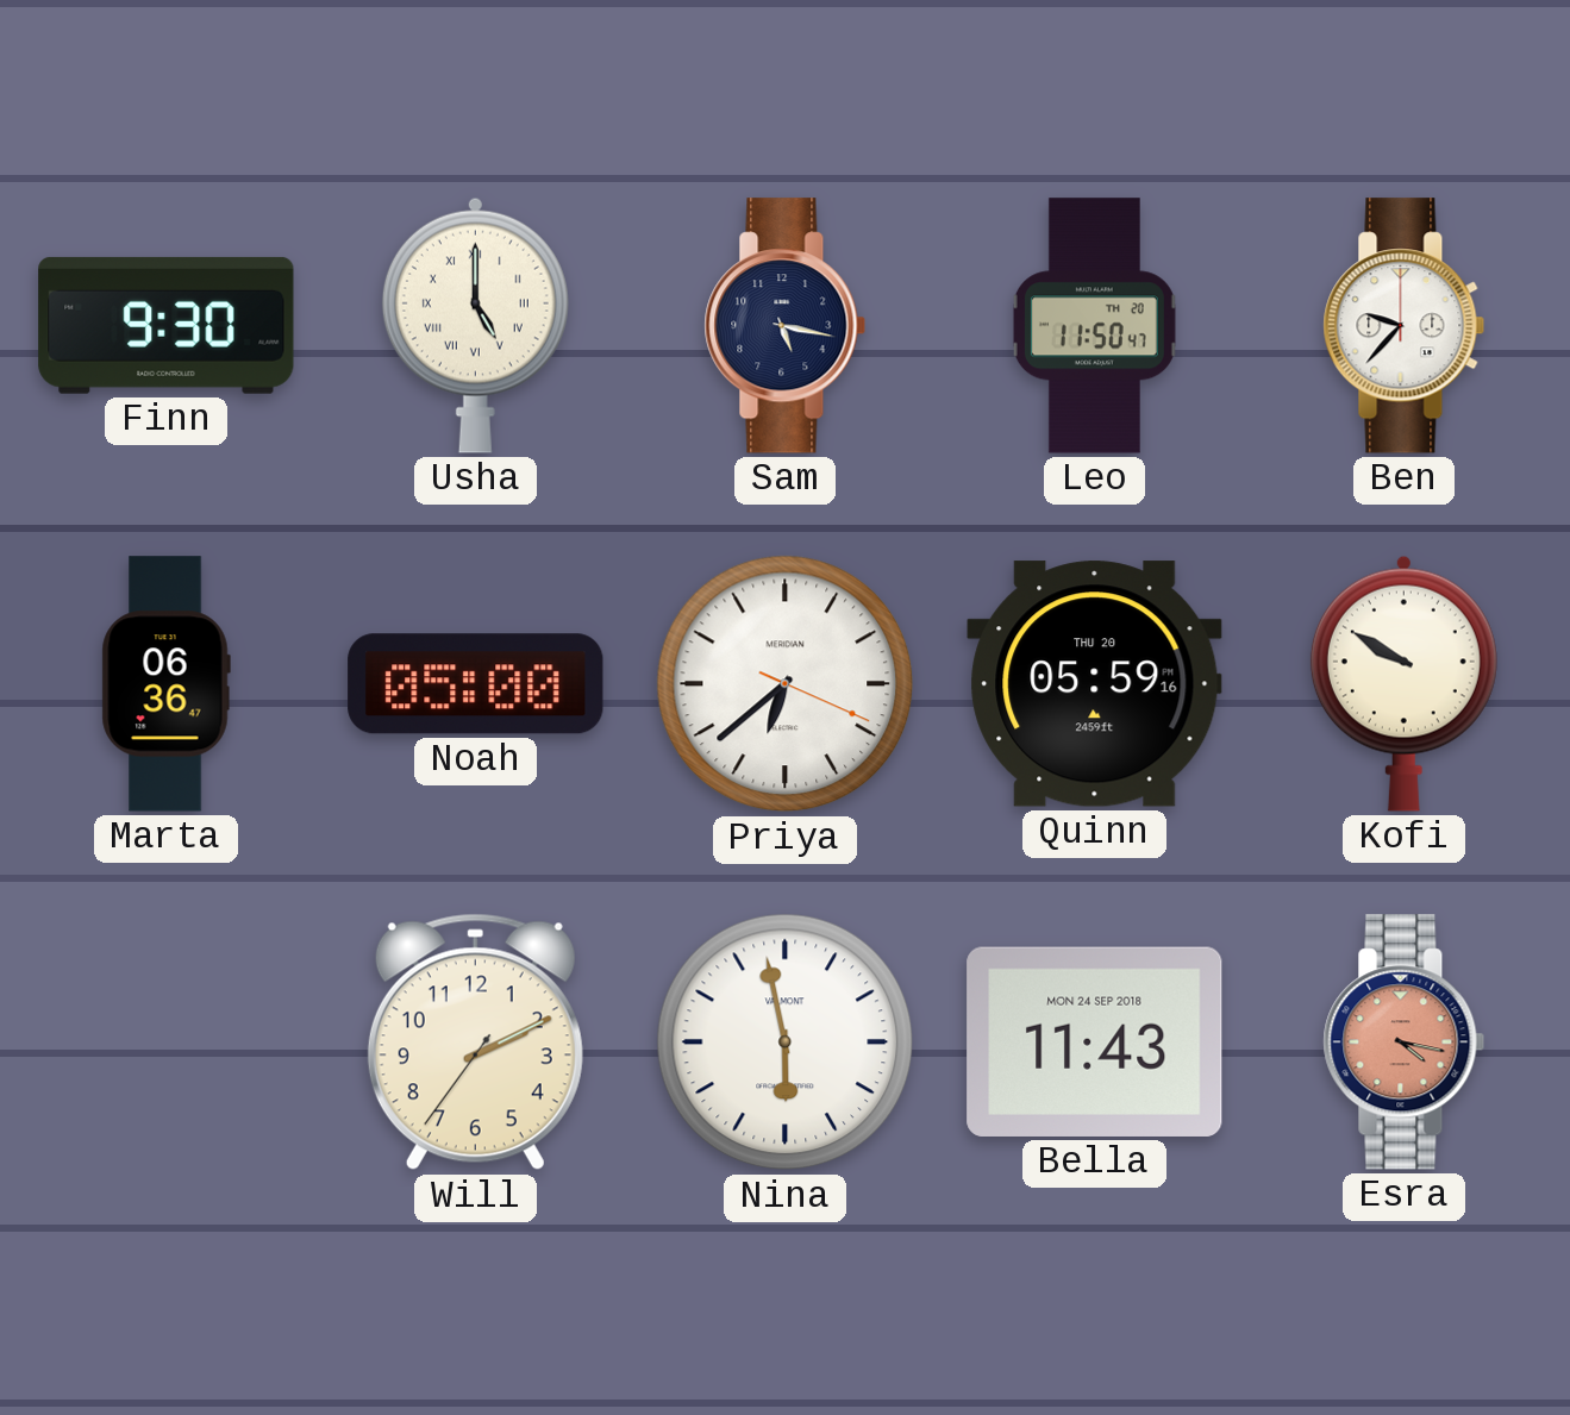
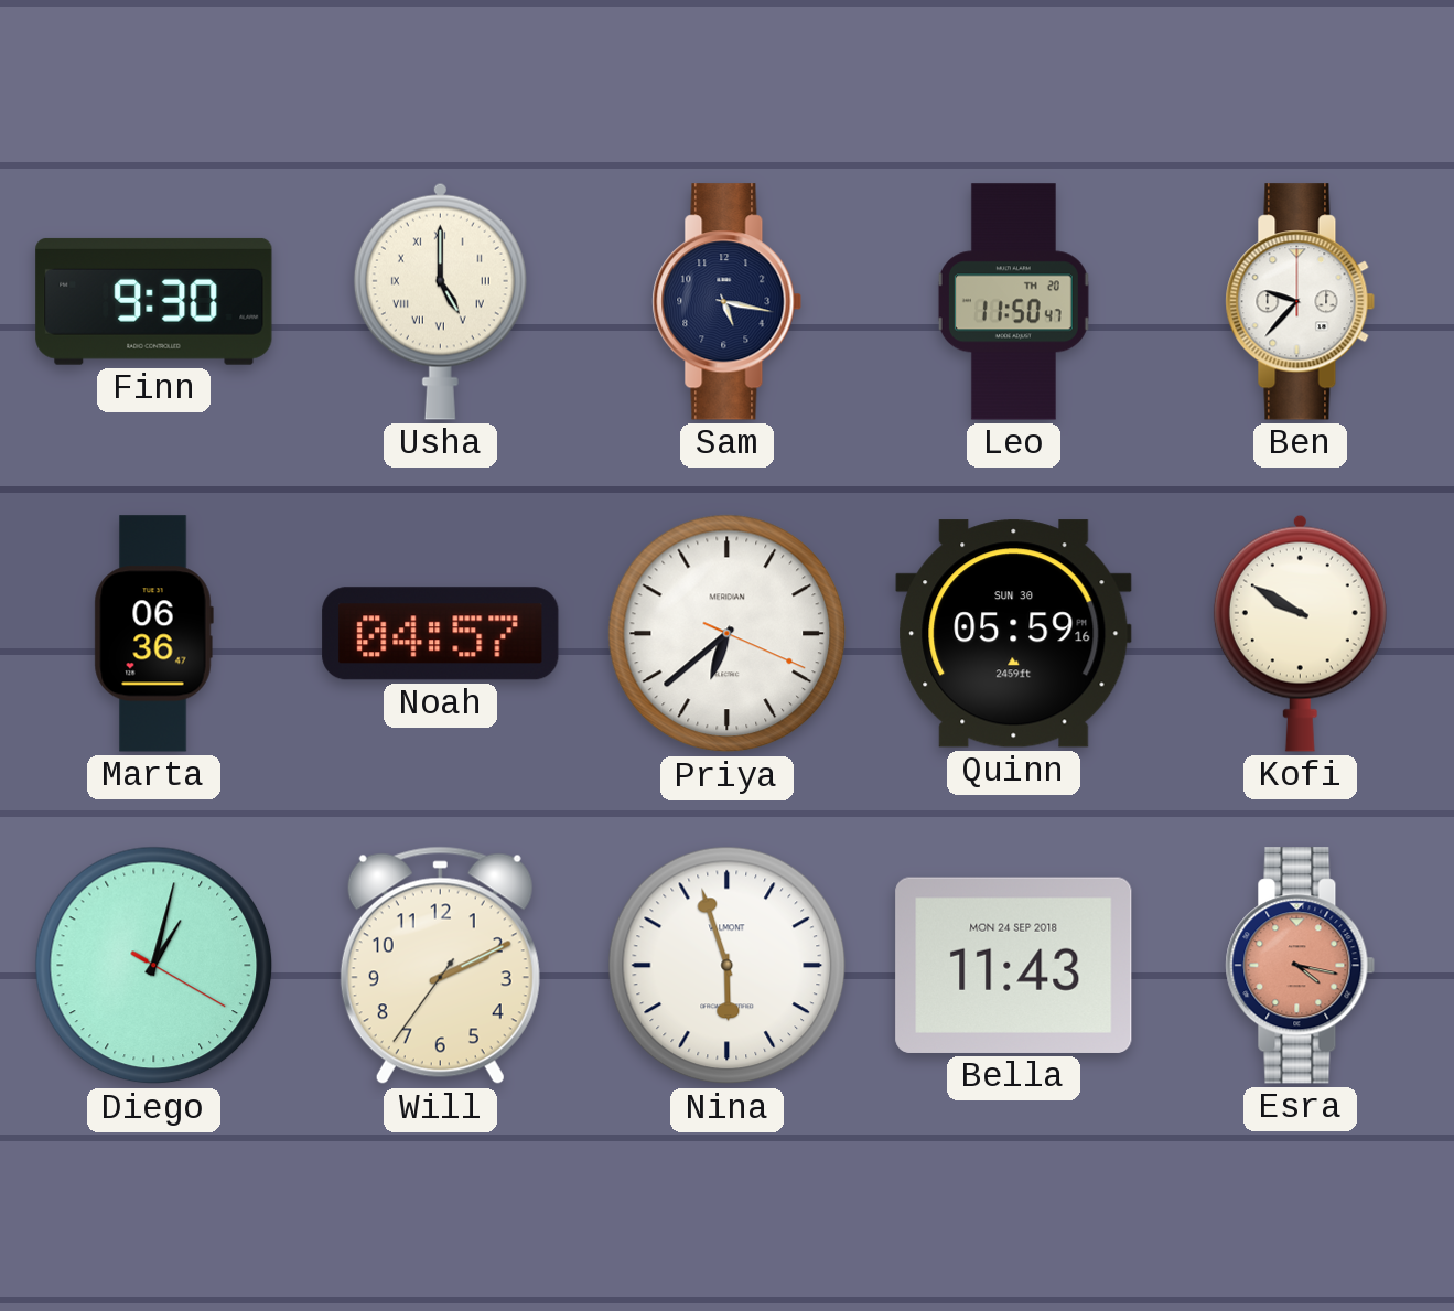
Noah: 05:00 -> 04:57
Quinn date: THU 20 -> SUN 30
Diego: none -> 1:02
Nina: 5:58 -> 5:57
